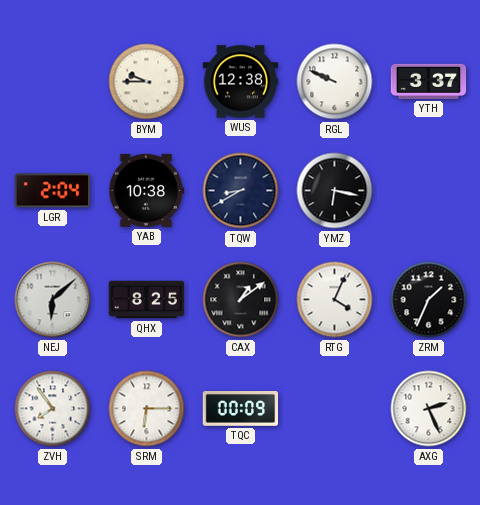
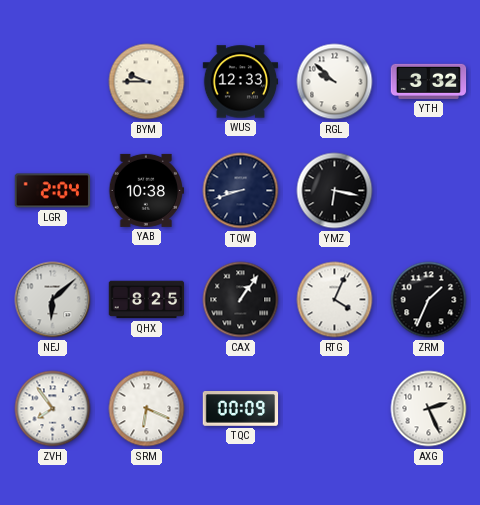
WUS: 12:38 -> 12:33
RGL: 9:49 -> 9:52
YTH: 3:37 -> 3:32
TQW: 8:40 -> 8:42
CAX: 1:09 -> 1:06
SRM: 6:15 -> 6:19
